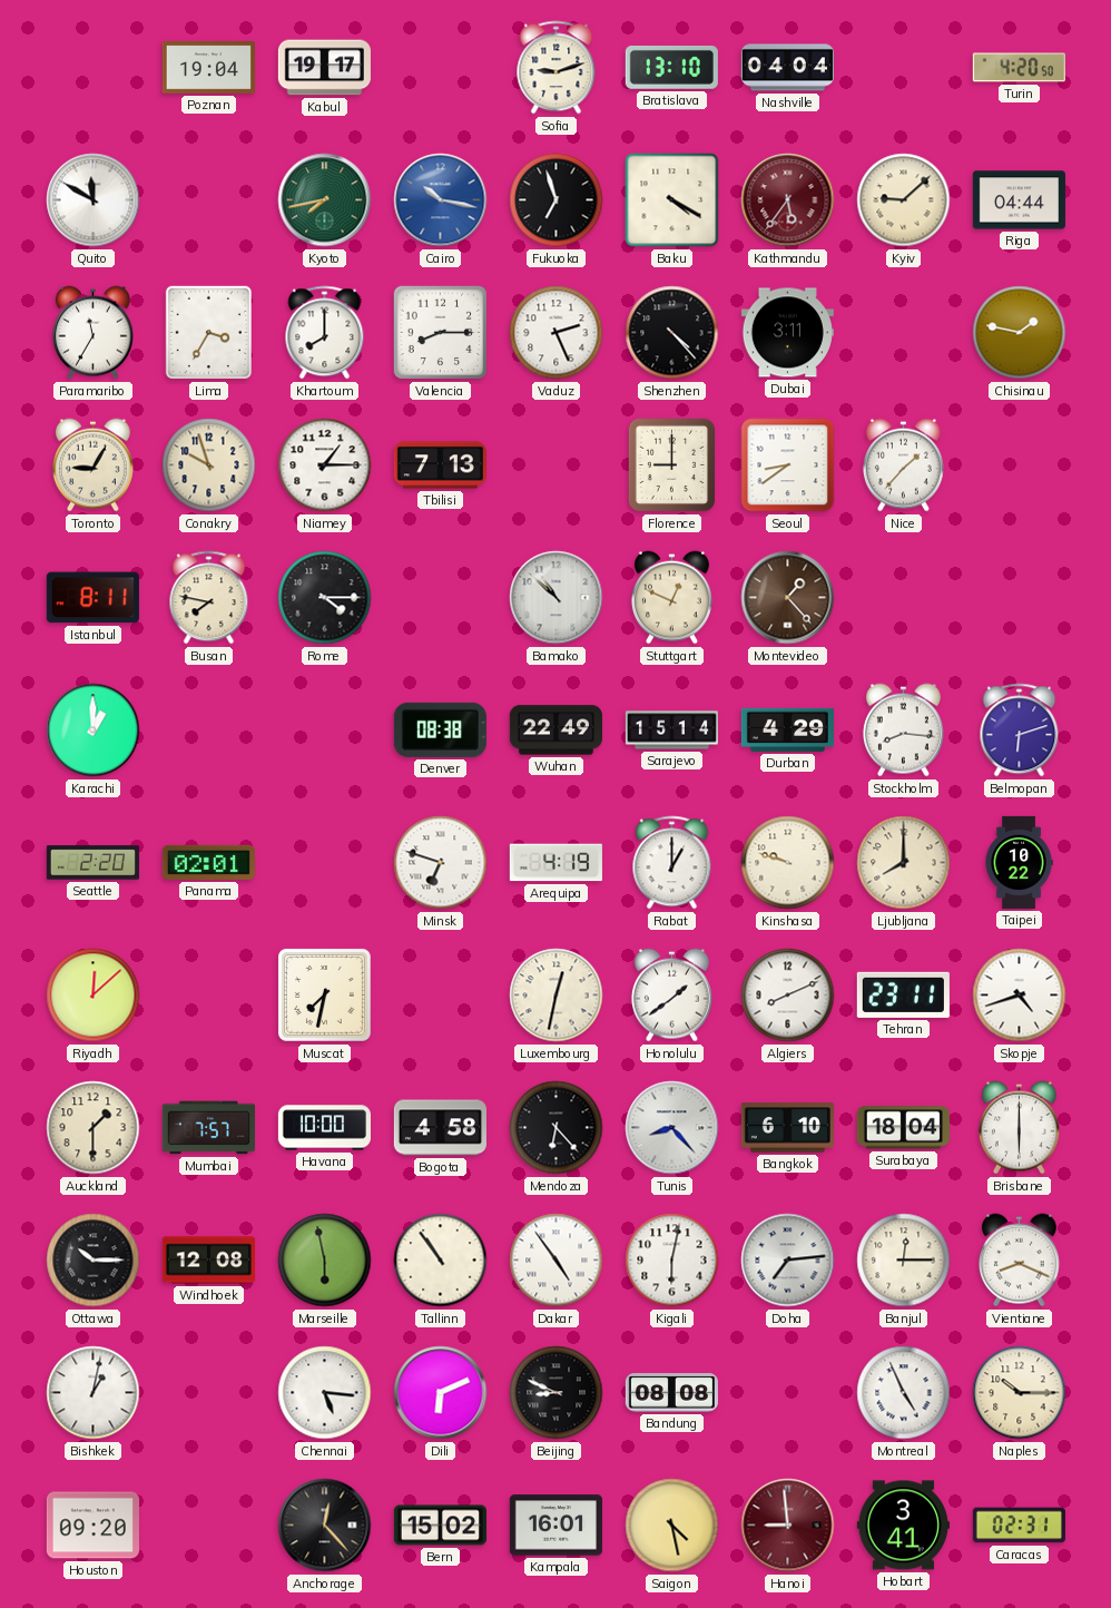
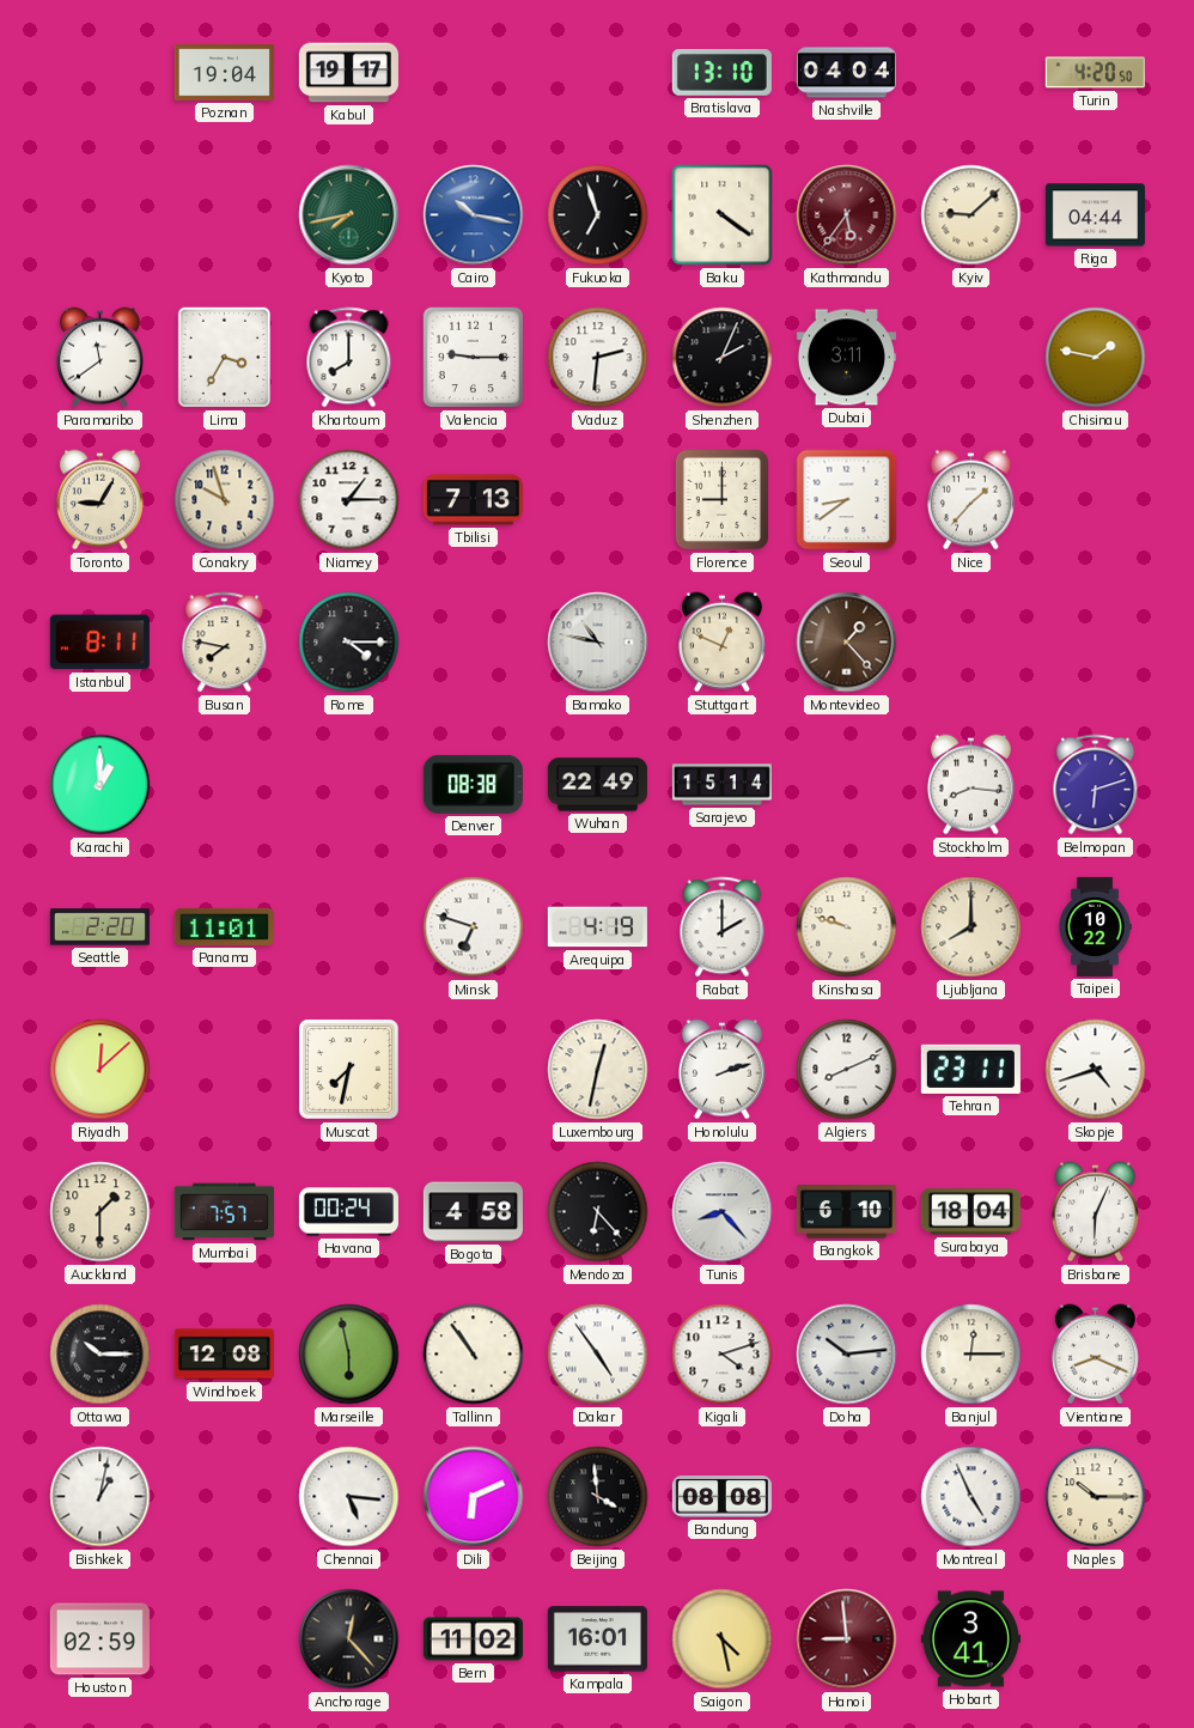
Sofia: 9:12 -> none
Quito: 11:50 -> none
Baku: 4:20 -> 4:21
Paramaribo: 11:35 -> 11:39
Valencia: 8:15 -> 9:15
Vaduz: 2:26 -> 2:31
Shenzhen: 4:23 -> 2:04
Bamako: 10:52 -> 10:47
Durban: 4:29 -> none
Panama: 02:01 -> 11:01
Rabat: 1:00 -> 2:00
Honolulu: 1:39 -> 2:12
Havana: 10:00 -> 00:24
Brisbane: 6:00 -> 6:04
Kigali: 6:02 -> 4:12
Doha: 7:14 -> 10:14
Beijing: 8:49 -> 3:59
Houston: 09:20 -> 02:59
Bern: 15:02 -> 11:02
Caracas: 02:31 -> none
